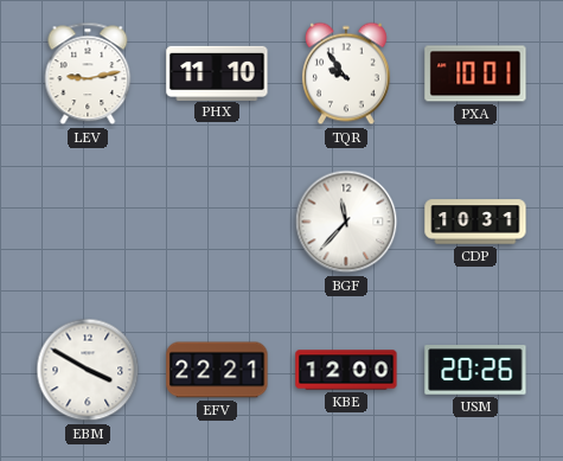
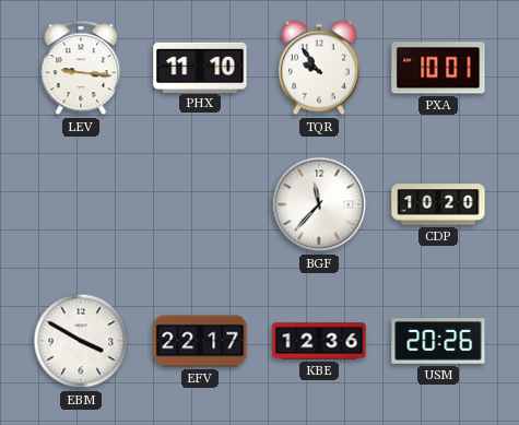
LEV: 9:13 -> 9:16
CDP: 10:31 -> 10:20
EFV: 22:21 -> 22:17
KBE: 12:00 -> 12:36
